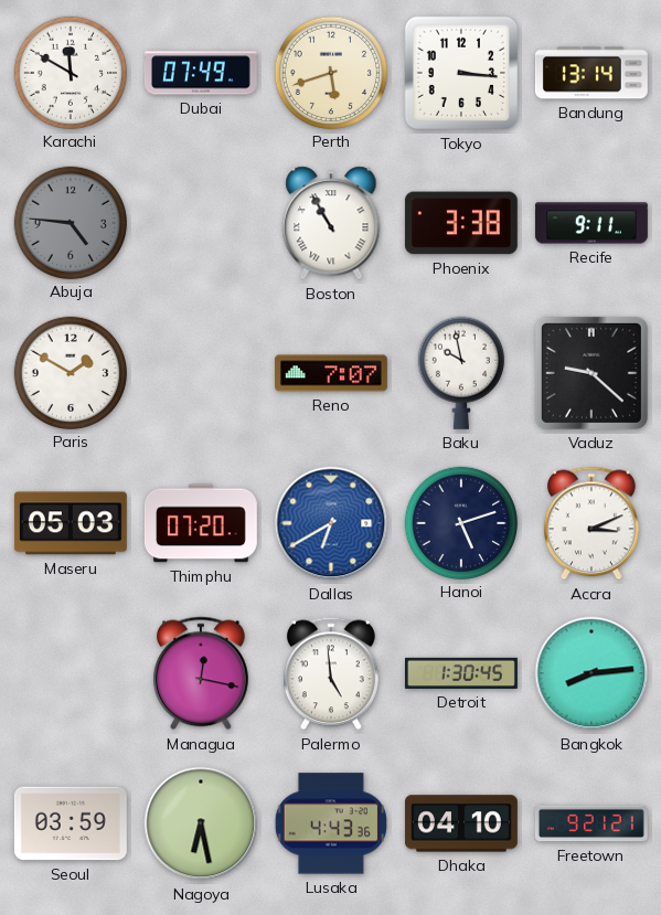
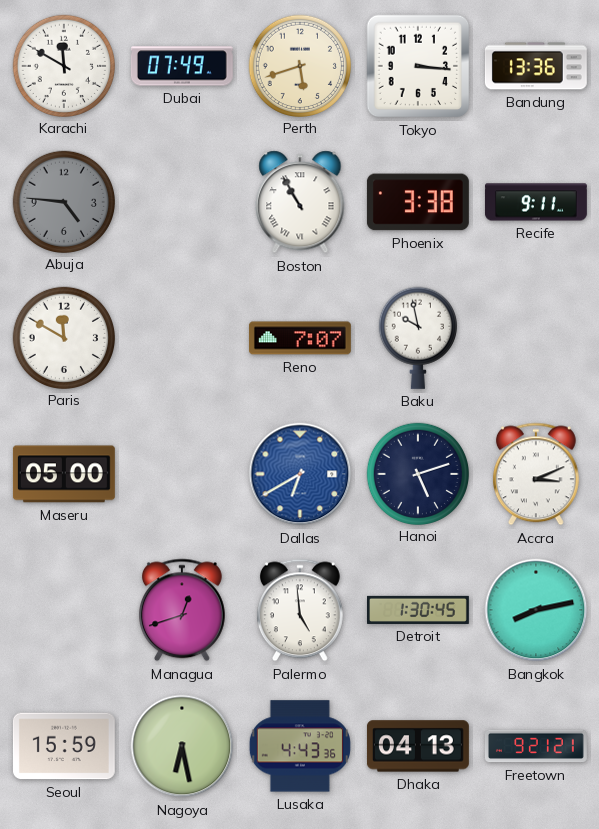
Bandung: 13:14 -> 13:36
Paris: 1:50 -> 11:50
Vaduz: 9:22 -> none
Maseru: 05:03 -> 05:00
Thimphu: 07:20 -> none
Managua: 12:17 -> 12:42
Bangkok: 8:14 -> 8:13
Seoul: 03:59 -> 15:59
Dhaka: 04:10 -> 04:13
